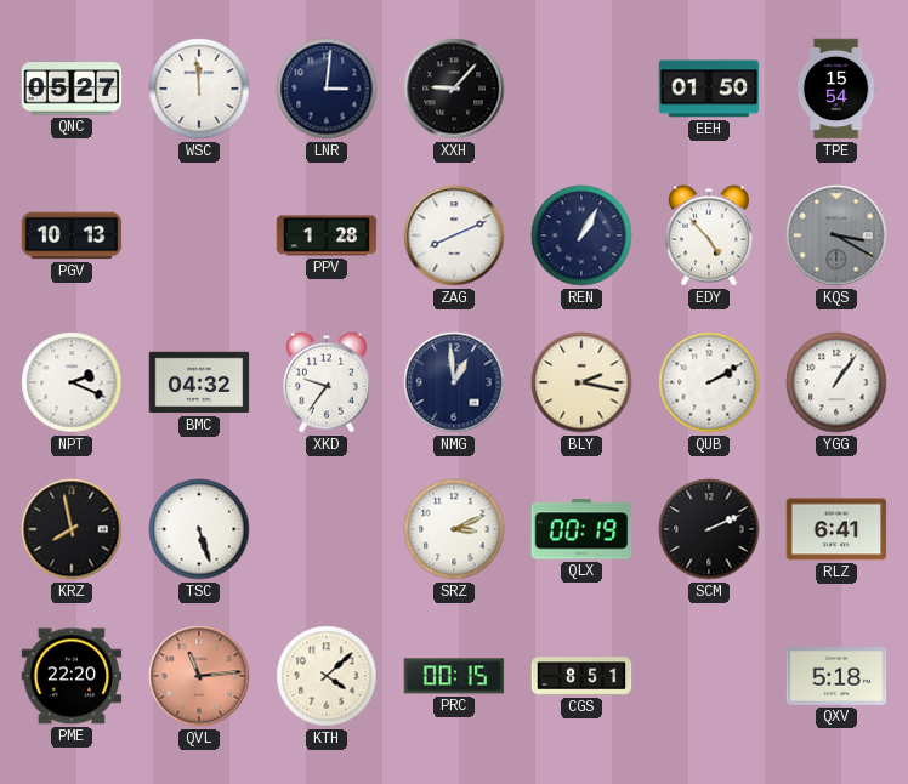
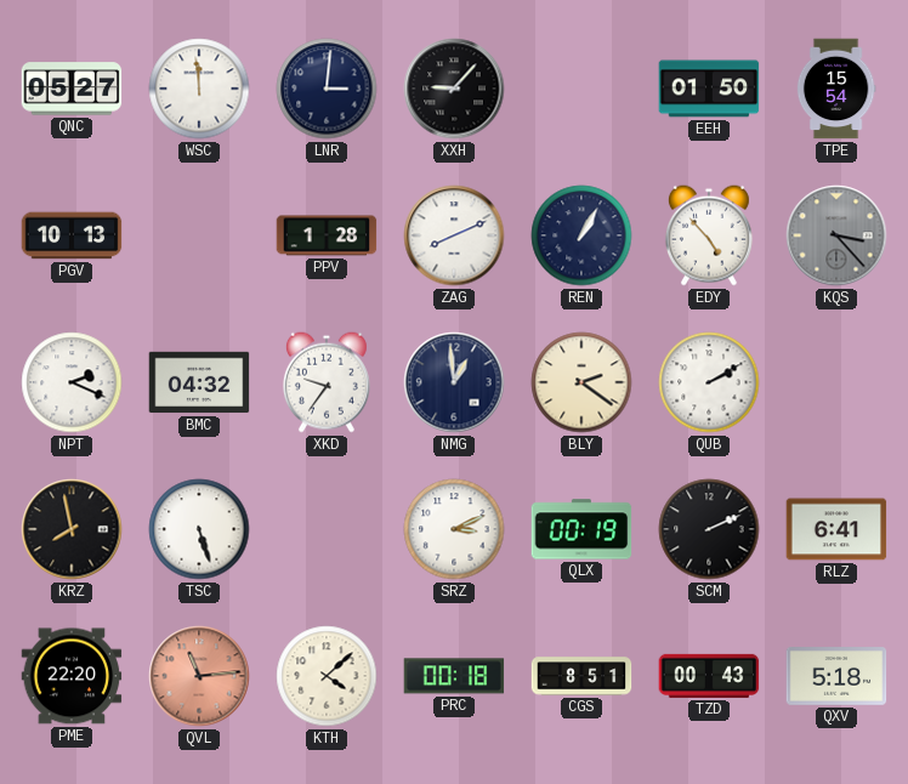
KQS: 3:20 -> 3:23
BLY: 2:17 -> 2:21
YGG: 1:06 -> none
PRC: 00:15 -> 00:18
TZD: none -> 00:43
